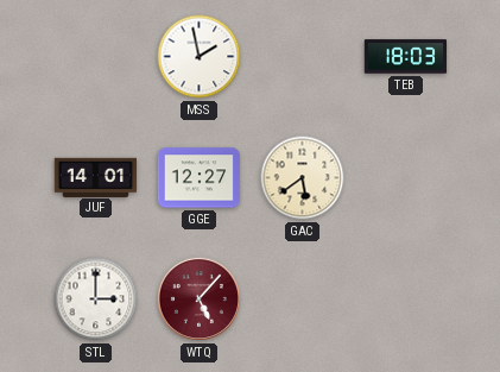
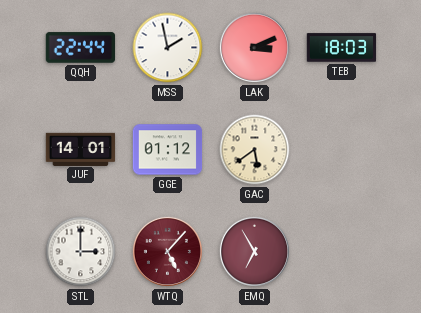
QQH: none -> 22:44
LAK: none -> 3:11
GGE: 12:27 -> 01:12
EMQ: none -> 6:55
